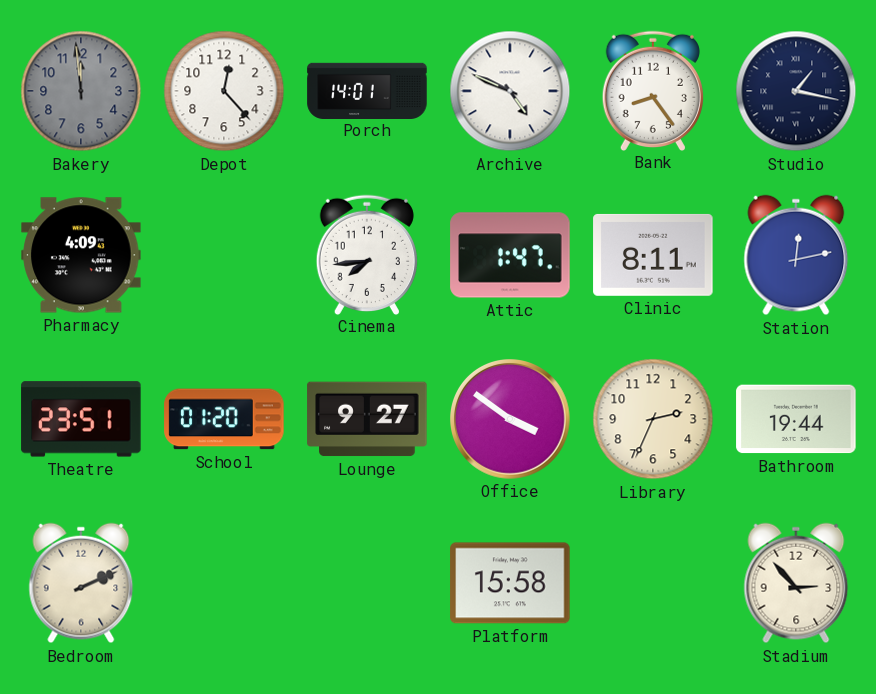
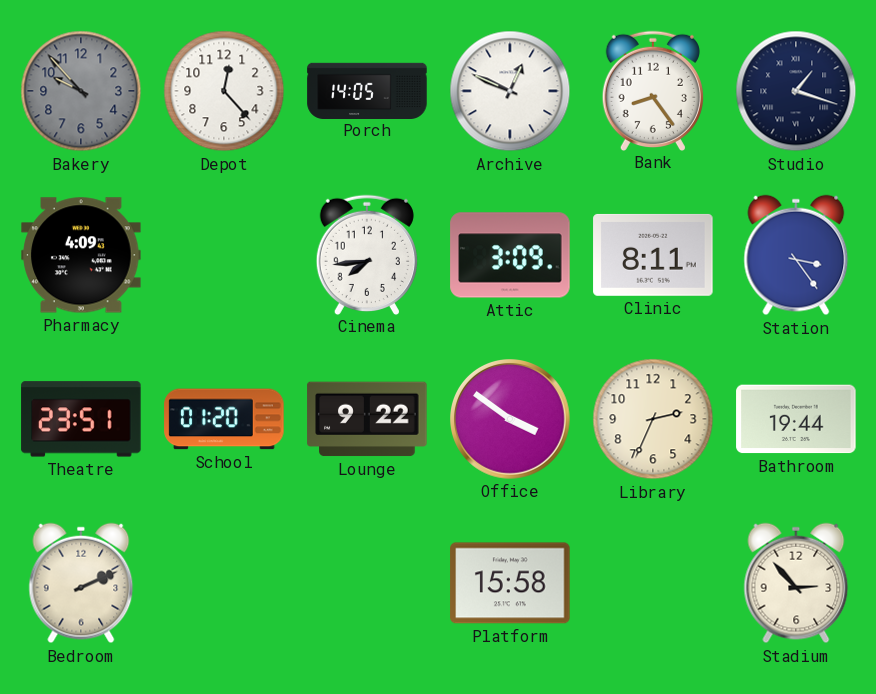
Bakery: 11:59 -> 9:53
Porch: 14:01 -> 14:05
Archive: 4:49 -> 12:49
Studio: 1:17 -> 1:18
Attic: 1:47 -> 3:09
Station: 12:13 -> 3:24
Lounge: 9:27 -> 9:22
